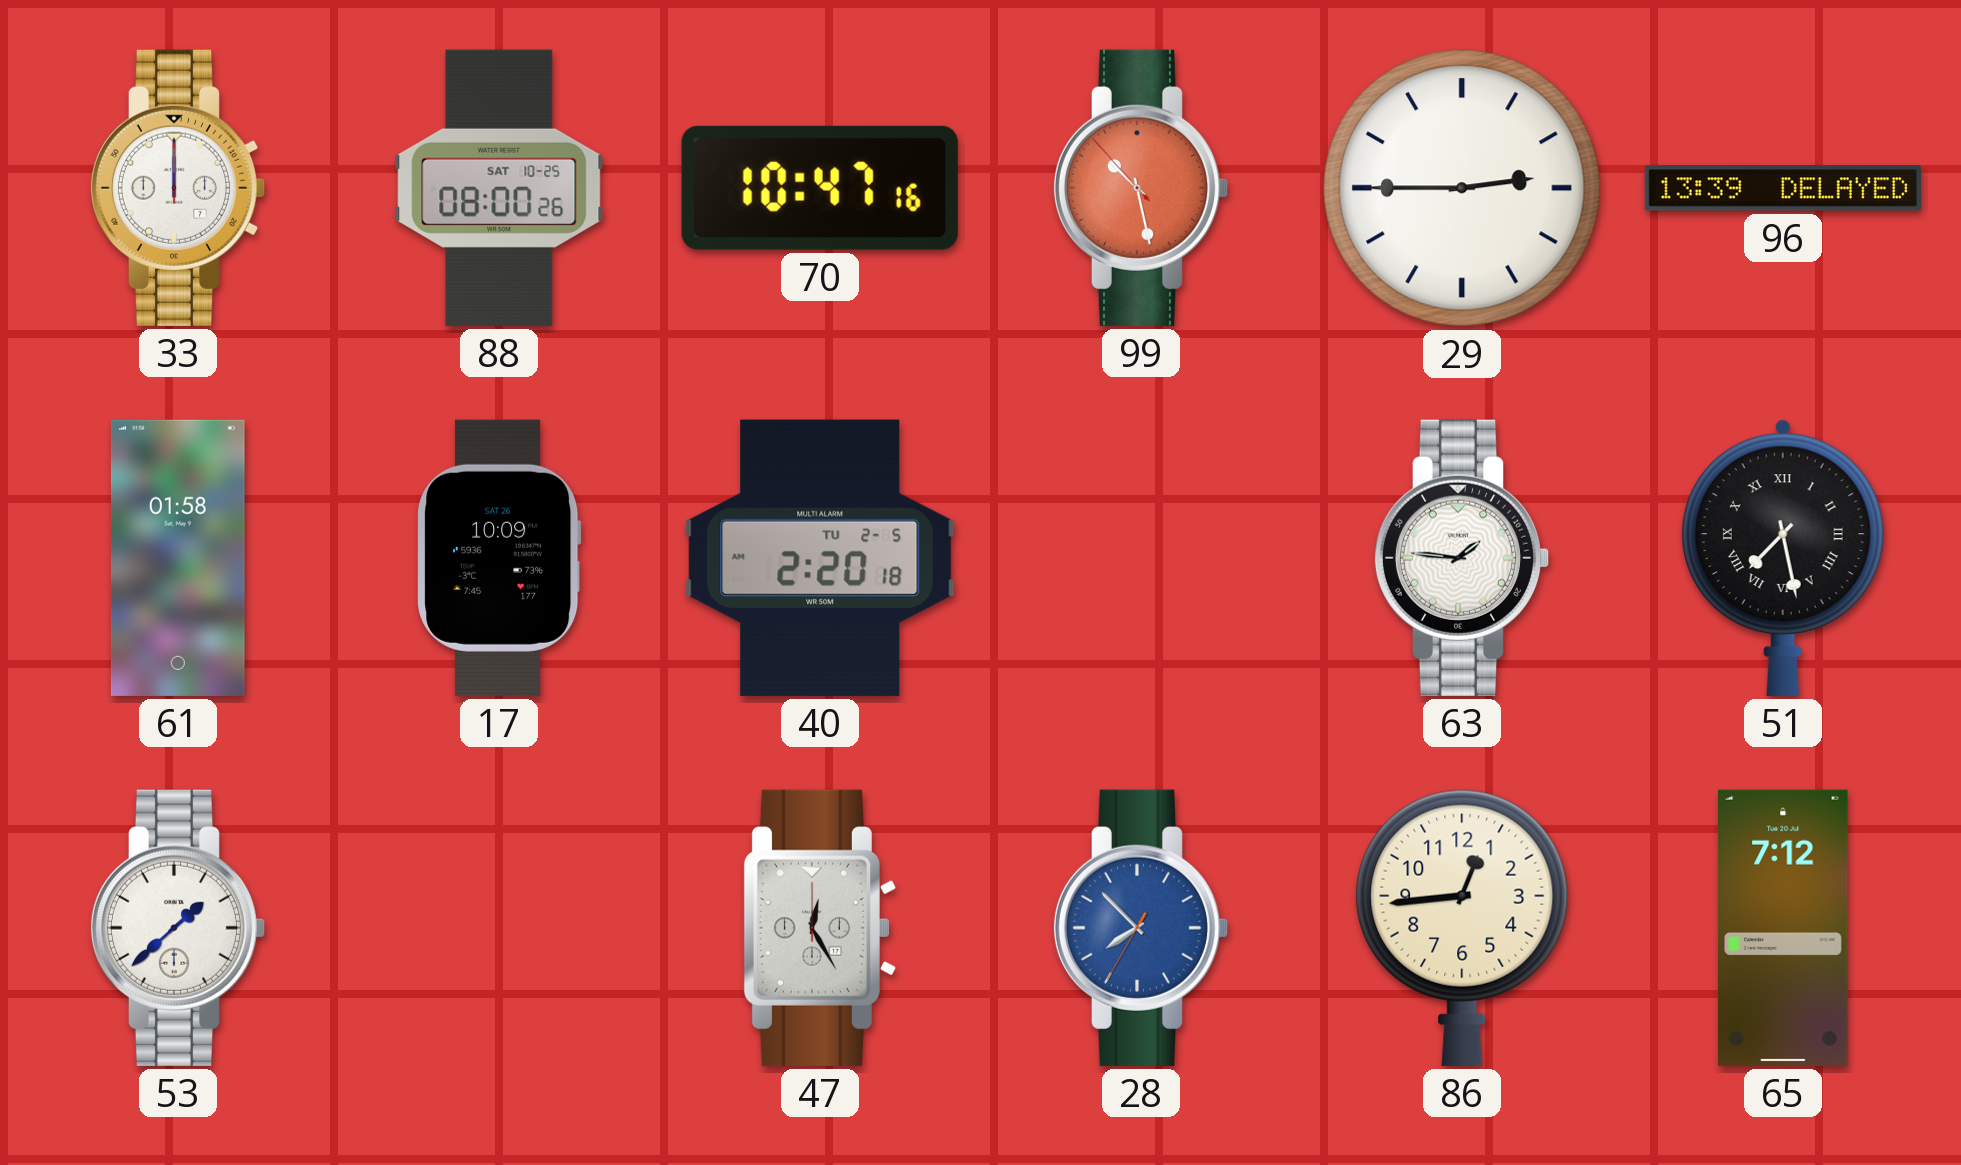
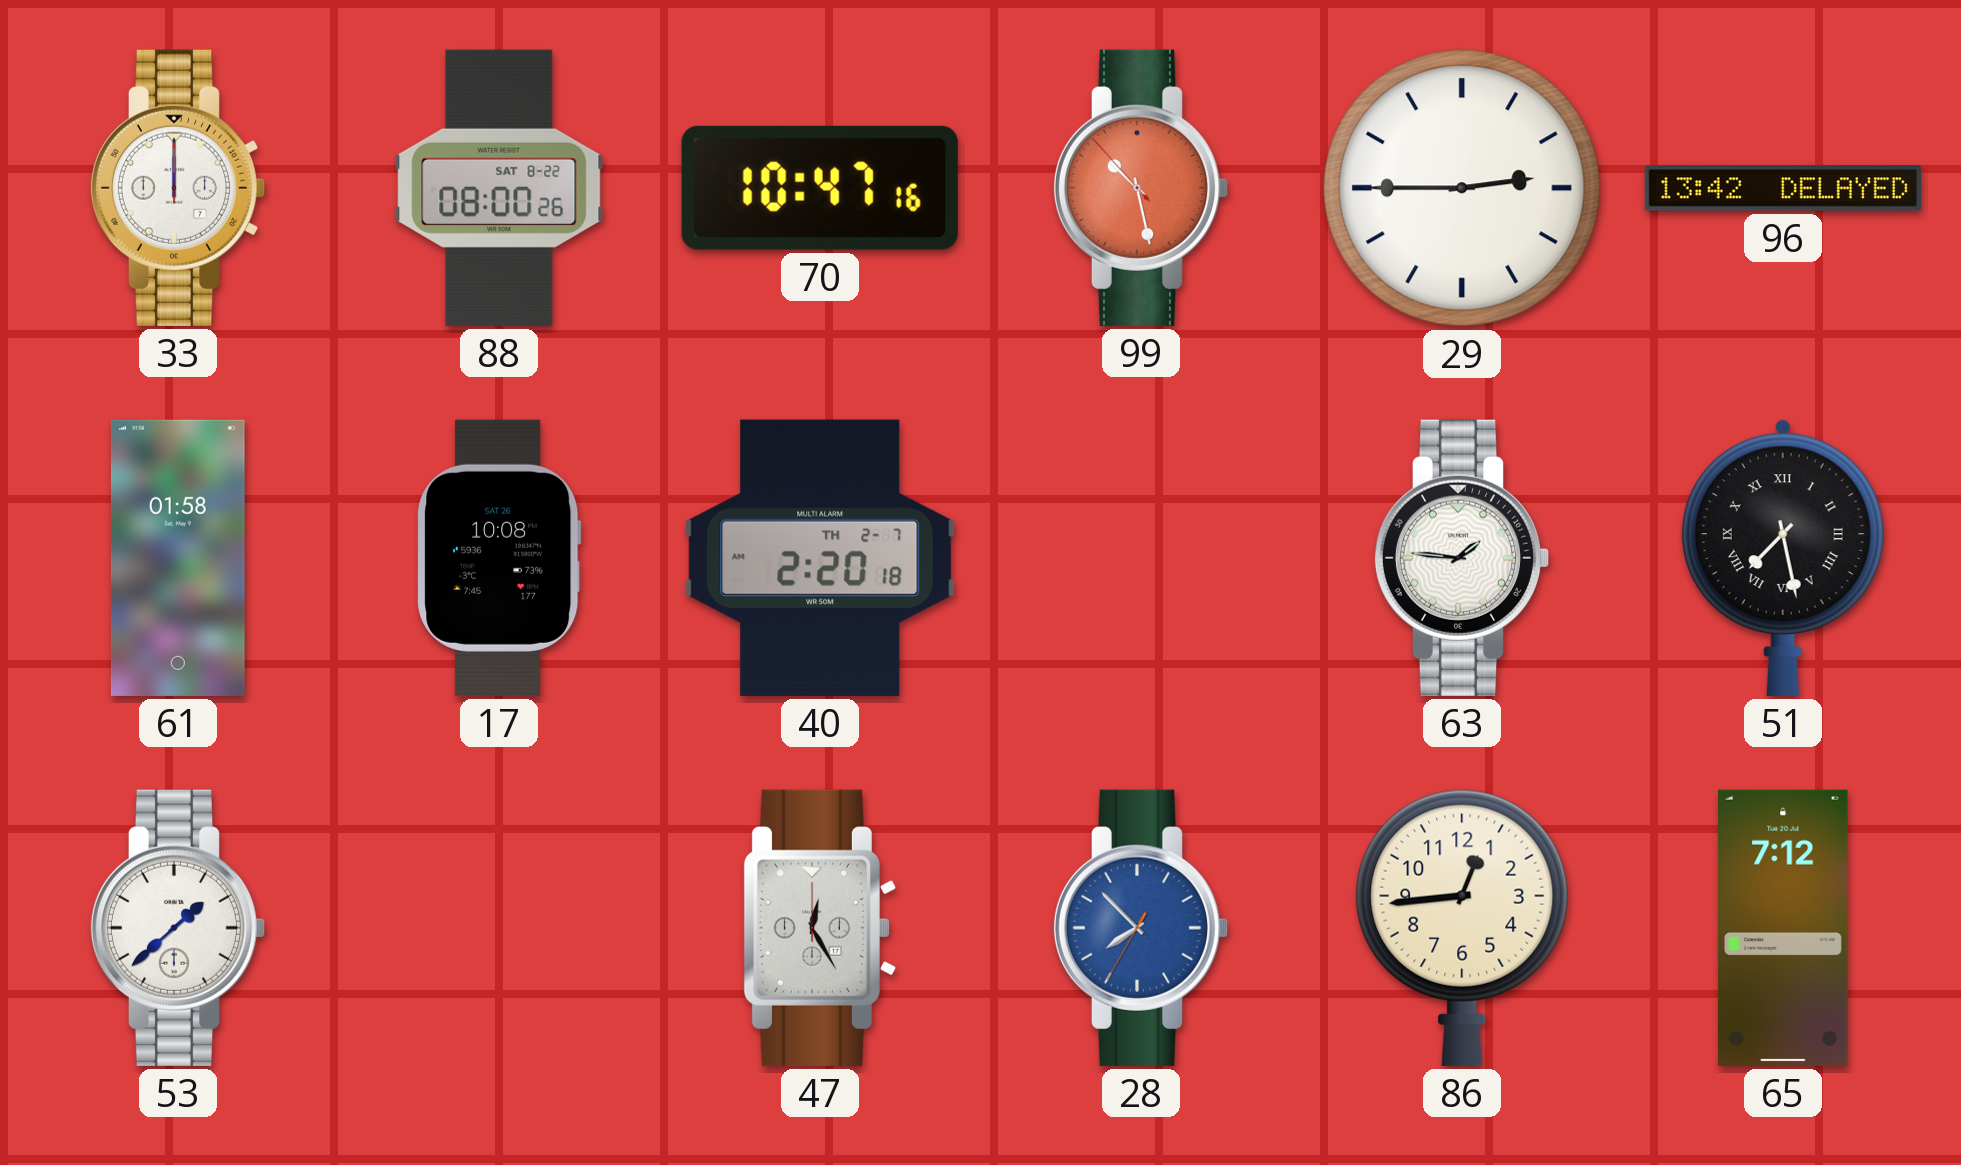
88 date: SAT 10-25 -> SAT 8-22
96: 13:39 -> 13:42
17: 10:09 -> 10:08
40 date: TU 2-5 -> TH 2-7
